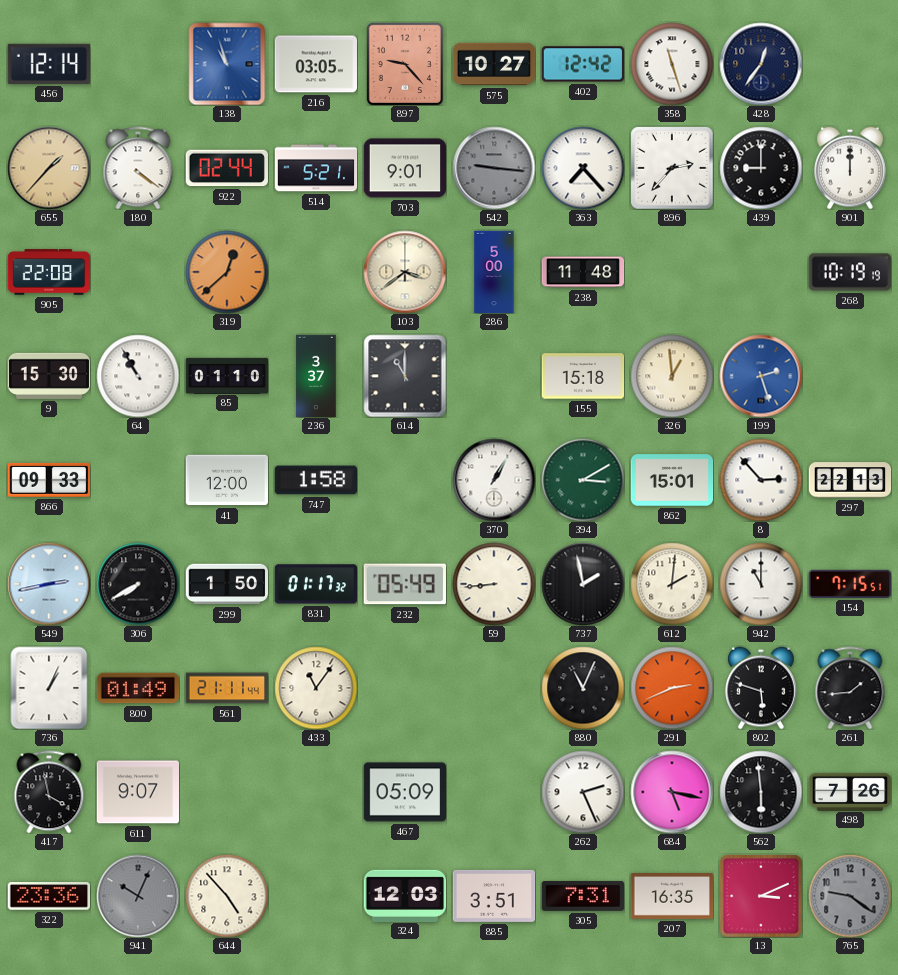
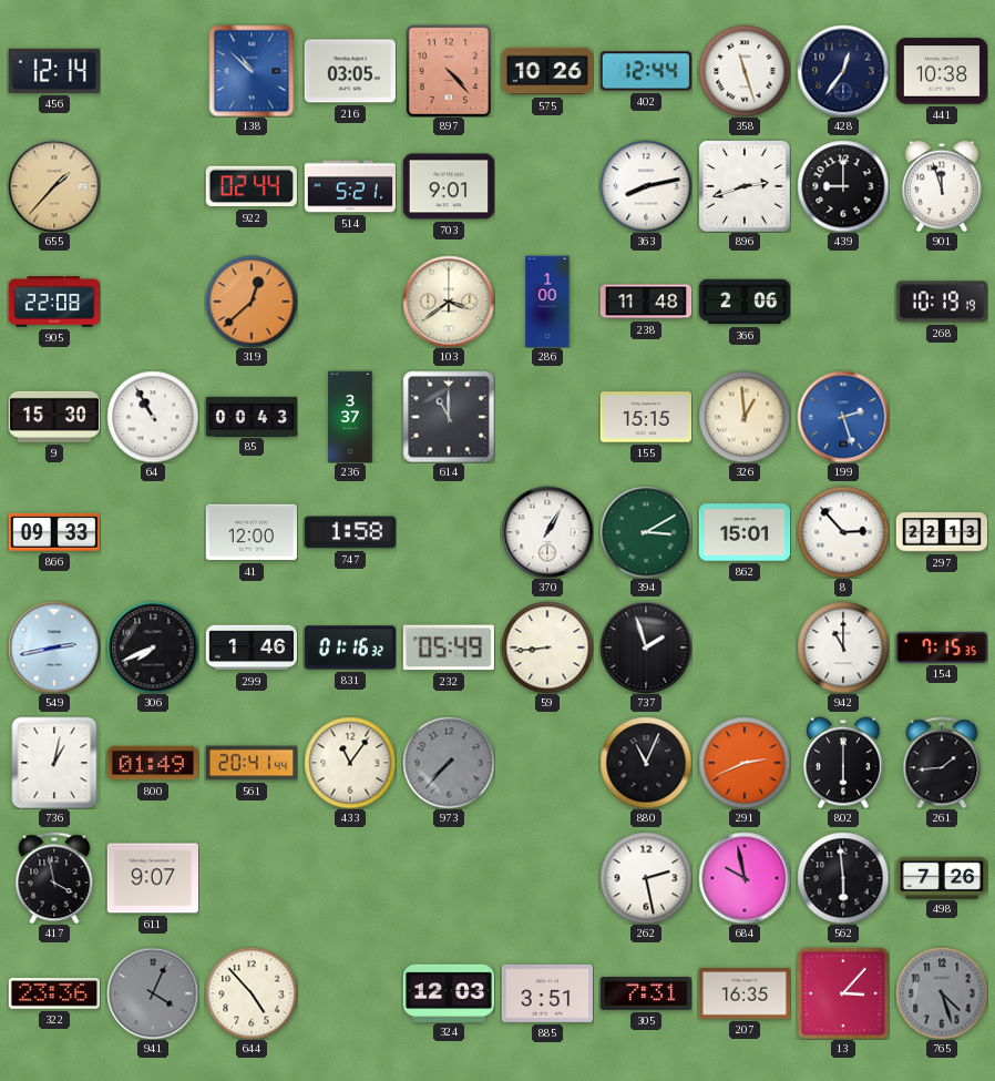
138: 10:57 -> 10:52
897: 9:23 -> 4:23
575: 10:27 -> 10:26
402: 12:42 -> 12:44
441: none -> 10:38
180: 4:21 -> none
542: 9:16 -> none
363: 7:23 -> 8:13
896: 2:37 -> 2:42
901: 12:00 -> 11:57
286: 5:00 -> 1:00
366: none -> 2:06
85: 01:10 -> 00:43
155: 15:18 -> 15:15
306: 7:40 -> 7:41
299: 1:50 -> 1:46
831: 01:17 -> 01:16
737: 1:58 -> 1:57
612: 2:01 -> none
154: 7:15:51 -> 7:15:35
736: 1:04 -> 1:02
561: 21:11 -> 20:41
973: none -> 7:37
802: 5:48 -> 6:00
467: 05:09 -> none
262: 2:26 -> 2:28
684: 5:17 -> 9:58
941: 10:04 -> 4:04
13: 3:11 -> 3:07
765: 9:21 -> 4:27
